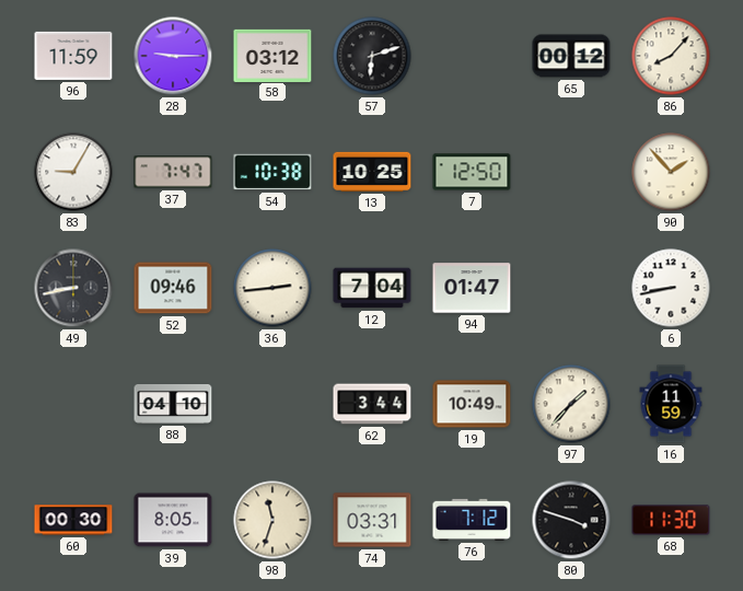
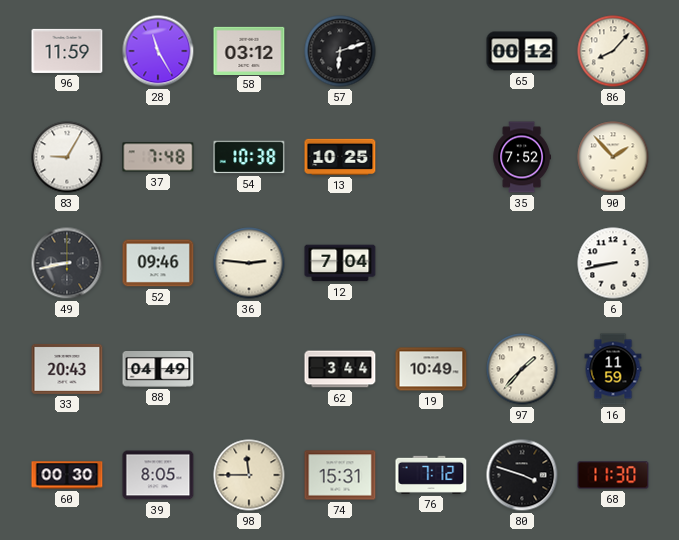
28: 9:15 -> 11:25
37: 7:47 -> 7:48
7: 12:50 -> none
35: none -> 7:52
36: 2:44 -> 2:46
94: 01:47 -> none
33: none -> 20:43
88: 04:10 -> 04:49
98: 11:33 -> 11:45
74: 03:31 -> 15:31
